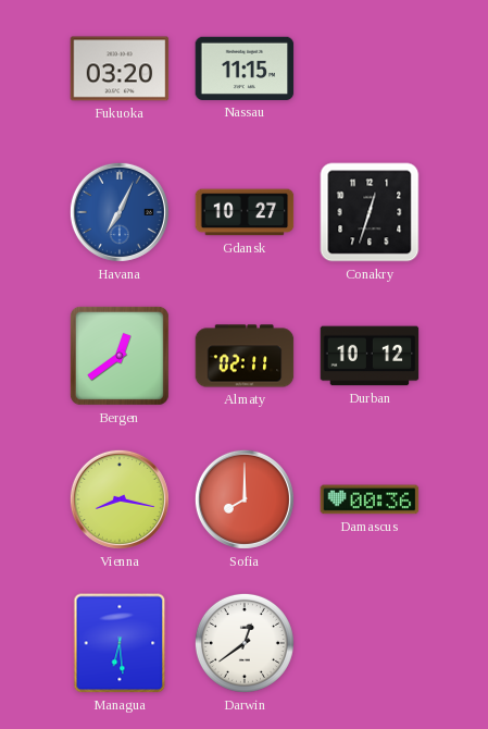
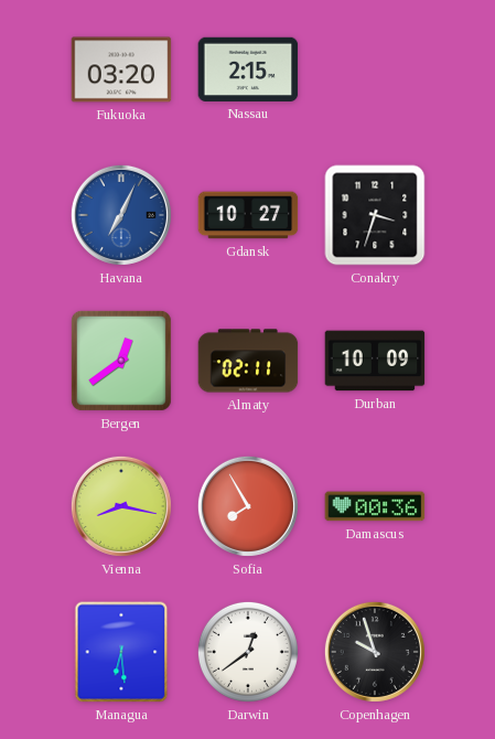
Nassau: 11:15 -> 2:15
Conakry: 12:33 -> 3:33
Durban: 10:12 -> 10:09
Sofia: 8:00 -> 7:55
Copenhagen: none -> 9:57
